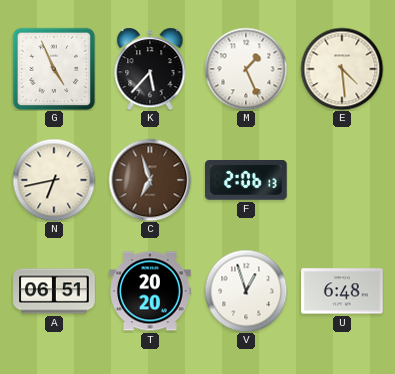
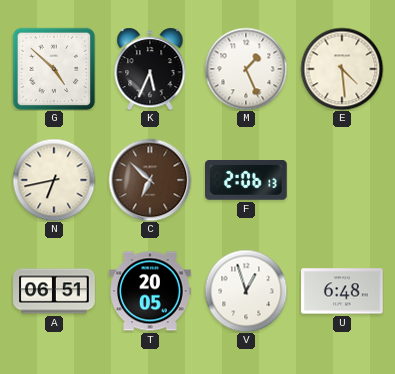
G: 4:56 -> 4:52
K: 5:37 -> 5:34
C: 6:57 -> 6:52
T: 20:20 -> 20:05
